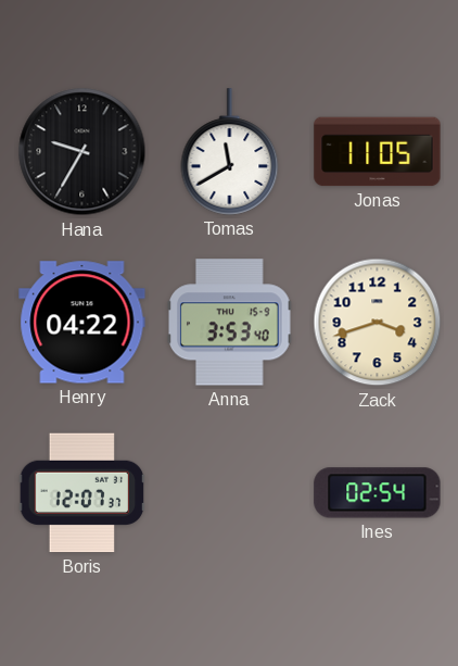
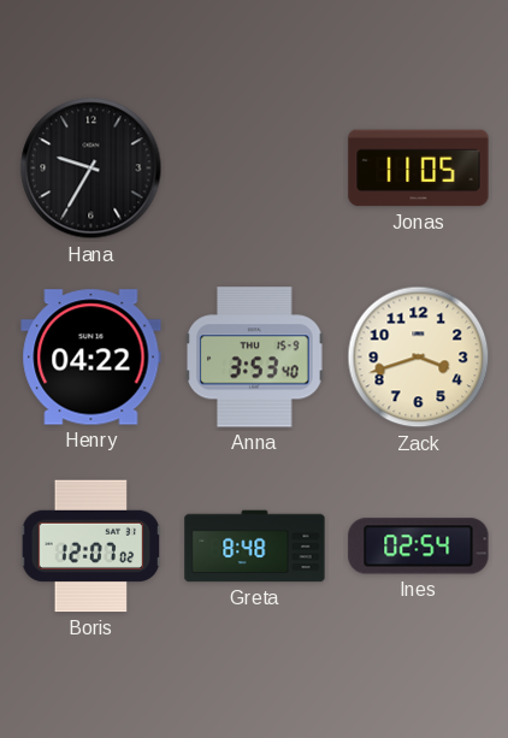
Tomas: 11:40 -> none
Boris: 12:07:37 -> 12:07:02
Greta: none -> 8:48
